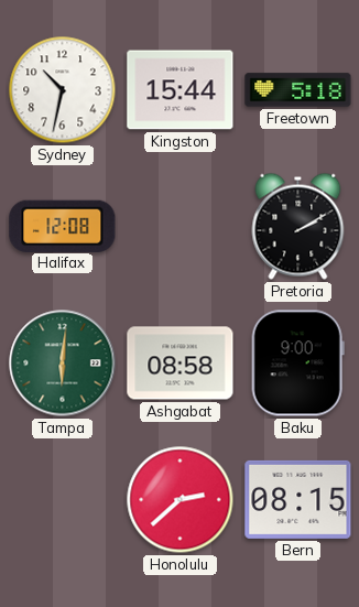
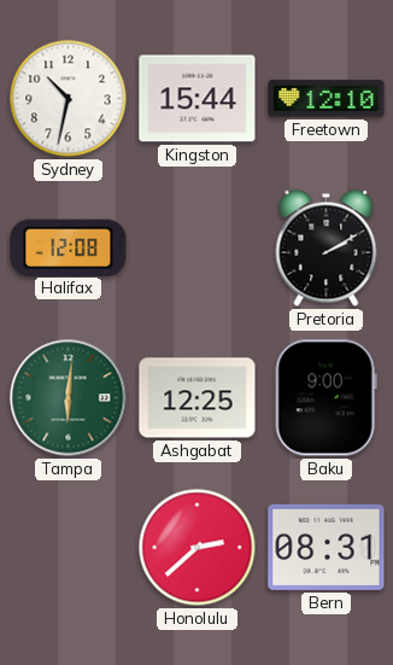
Freetown: 5:18 -> 12:10
Ashgabat: 08:58 -> 12:25
Bern: 08:15 -> 08:31
